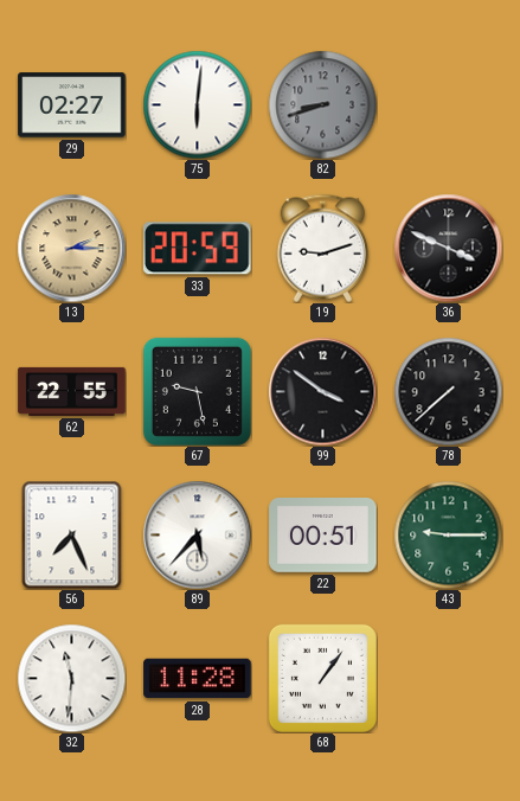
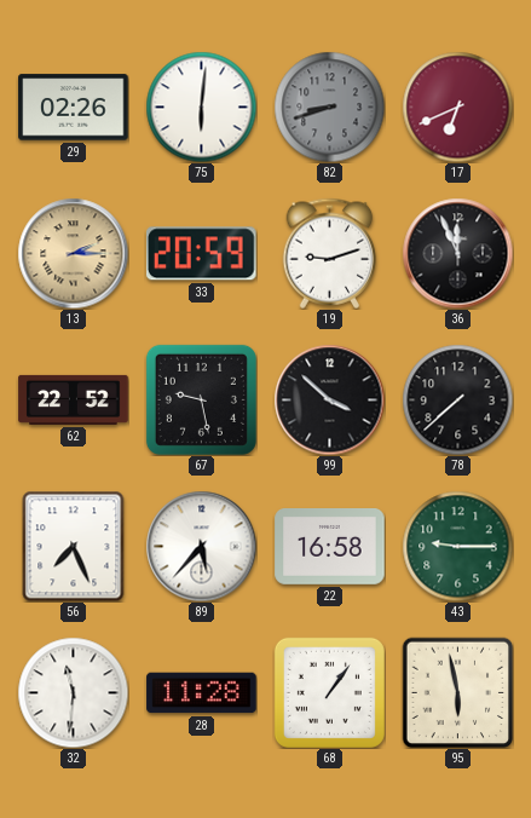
29: 02:27 -> 02:26
17: none -> 6:41
36: 3:49 -> 11:56
62: 22:55 -> 22:52
99: 3:51 -> 3:52
22: 00:51 -> 16:58
95: none -> 5:58
